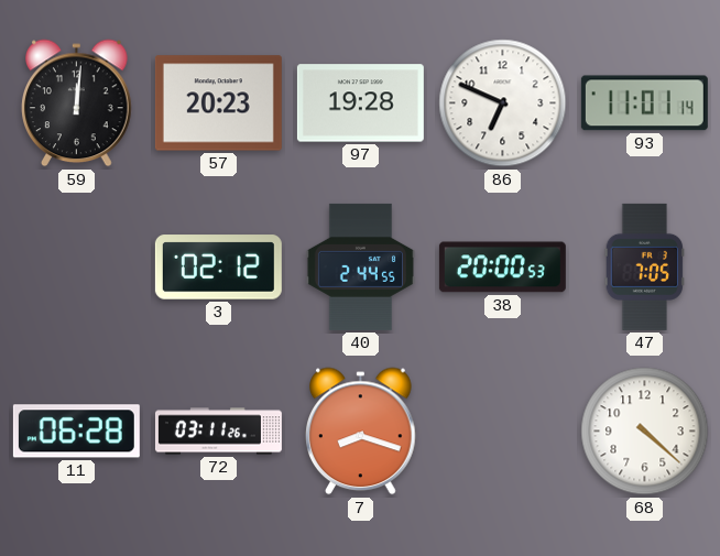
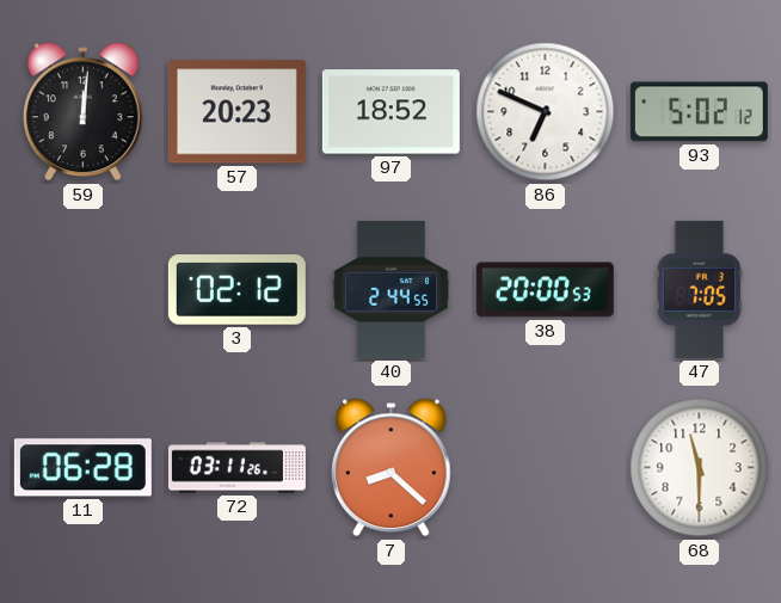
97: 19:28 -> 18:52
93: 11:01 -> 5:02
7: 8:18 -> 8:22
68: 4:22 -> 11:30
